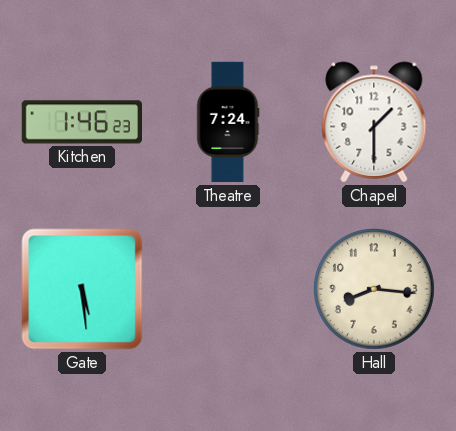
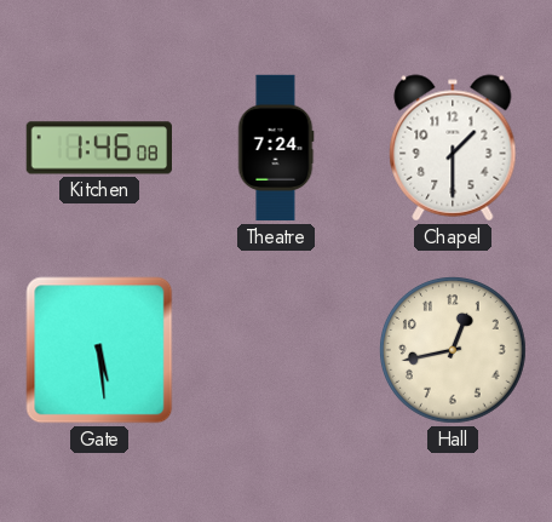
Kitchen: 1:46:23 -> 1:46:08
Hall: 8:16 -> 12:43
